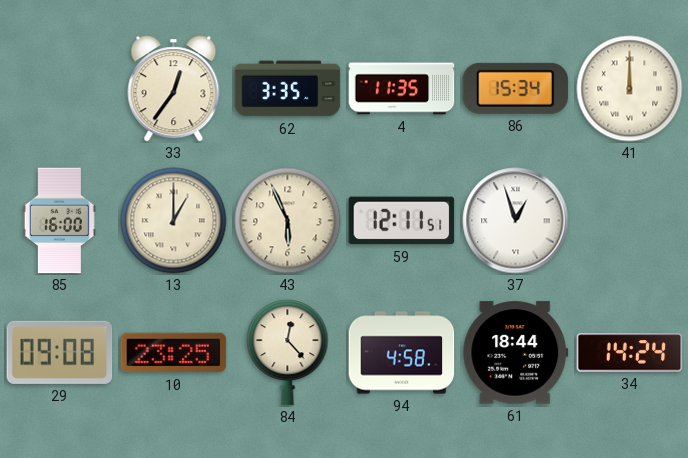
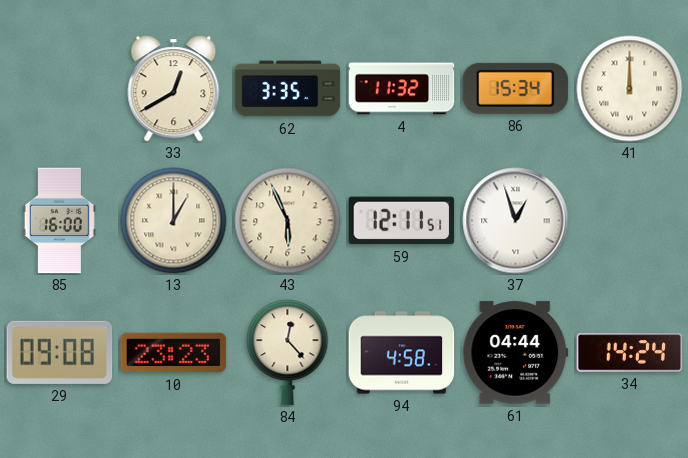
33: 12:36 -> 12:40
4: 11:35 -> 11:32
10: 23:25 -> 23:23
61: 18:44 -> 04:44
